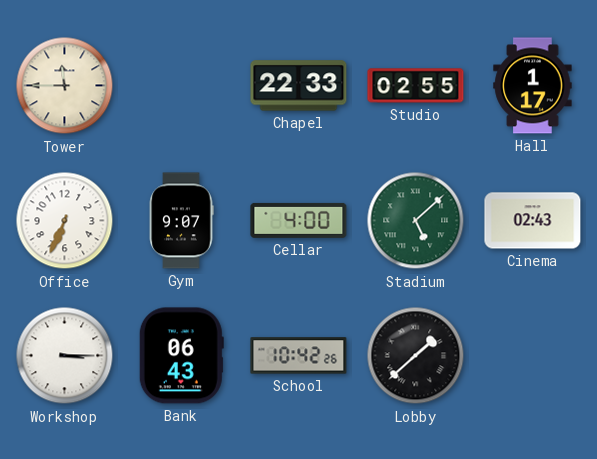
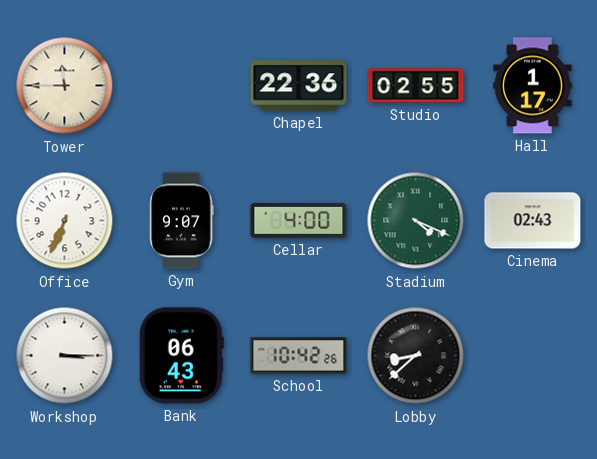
Chapel: 22:33 -> 22:36
Stadium: 5:08 -> 4:19
Lobby: 1:38 -> 8:38
